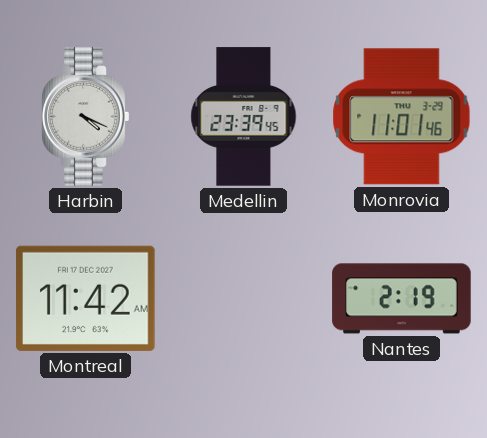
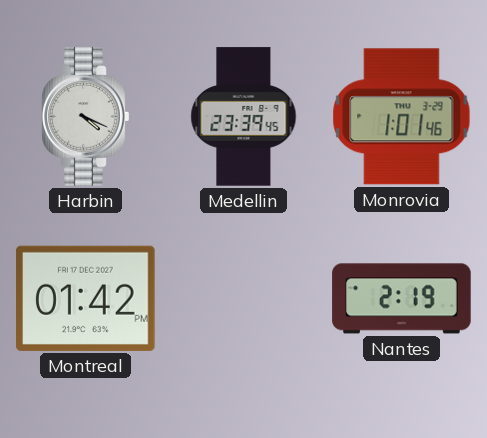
Monrovia: 11:01 -> 1:01
Montreal: 11:42 -> 01:42
